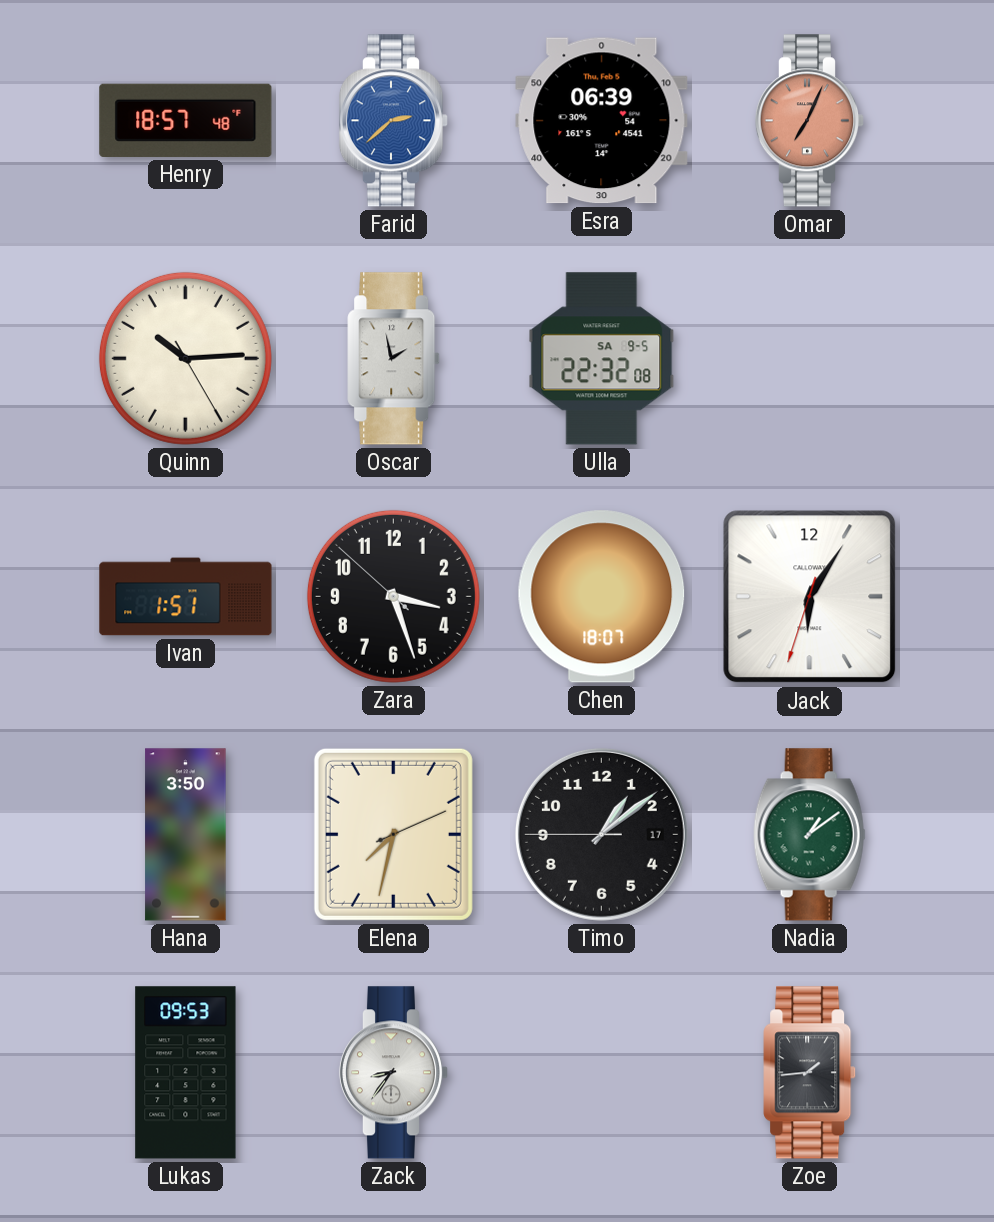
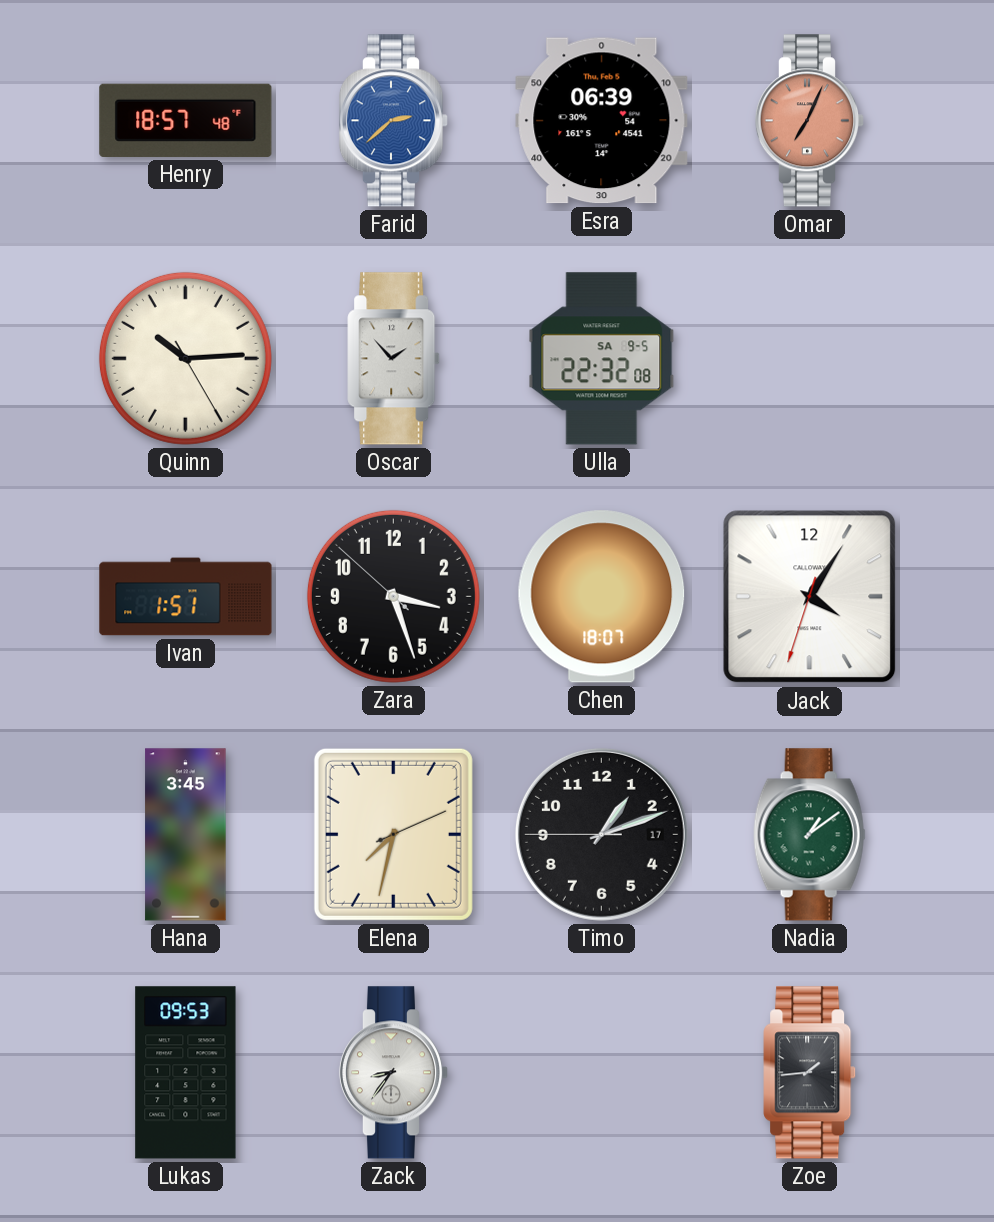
Oscar: 1:58 -> 1:53
Jack: 6:05 -> 4:05
Hana: 3:50 -> 3:45
Timo: 1:08 -> 1:11
